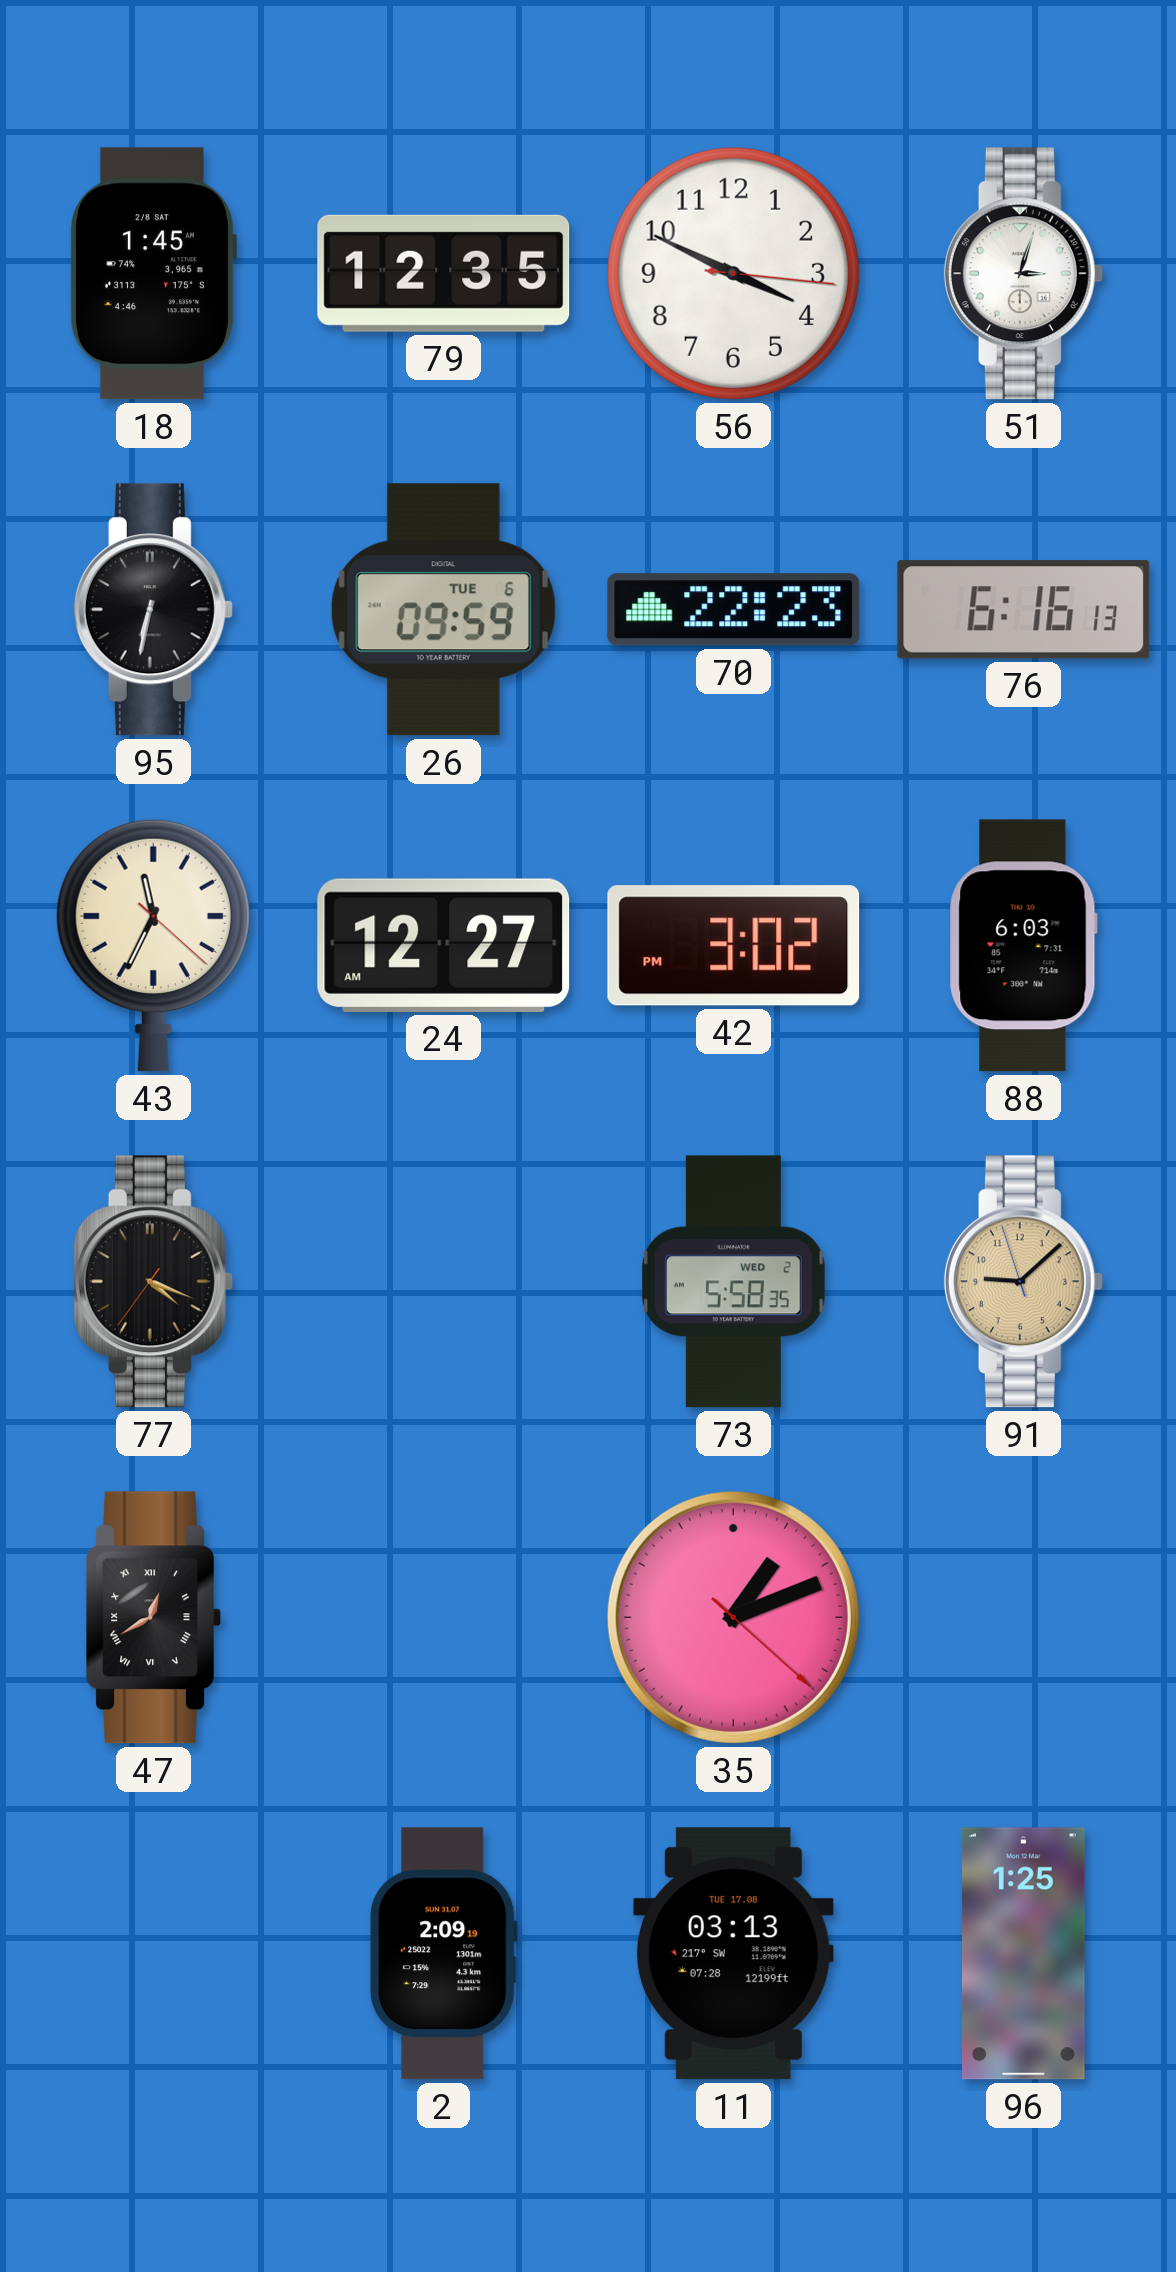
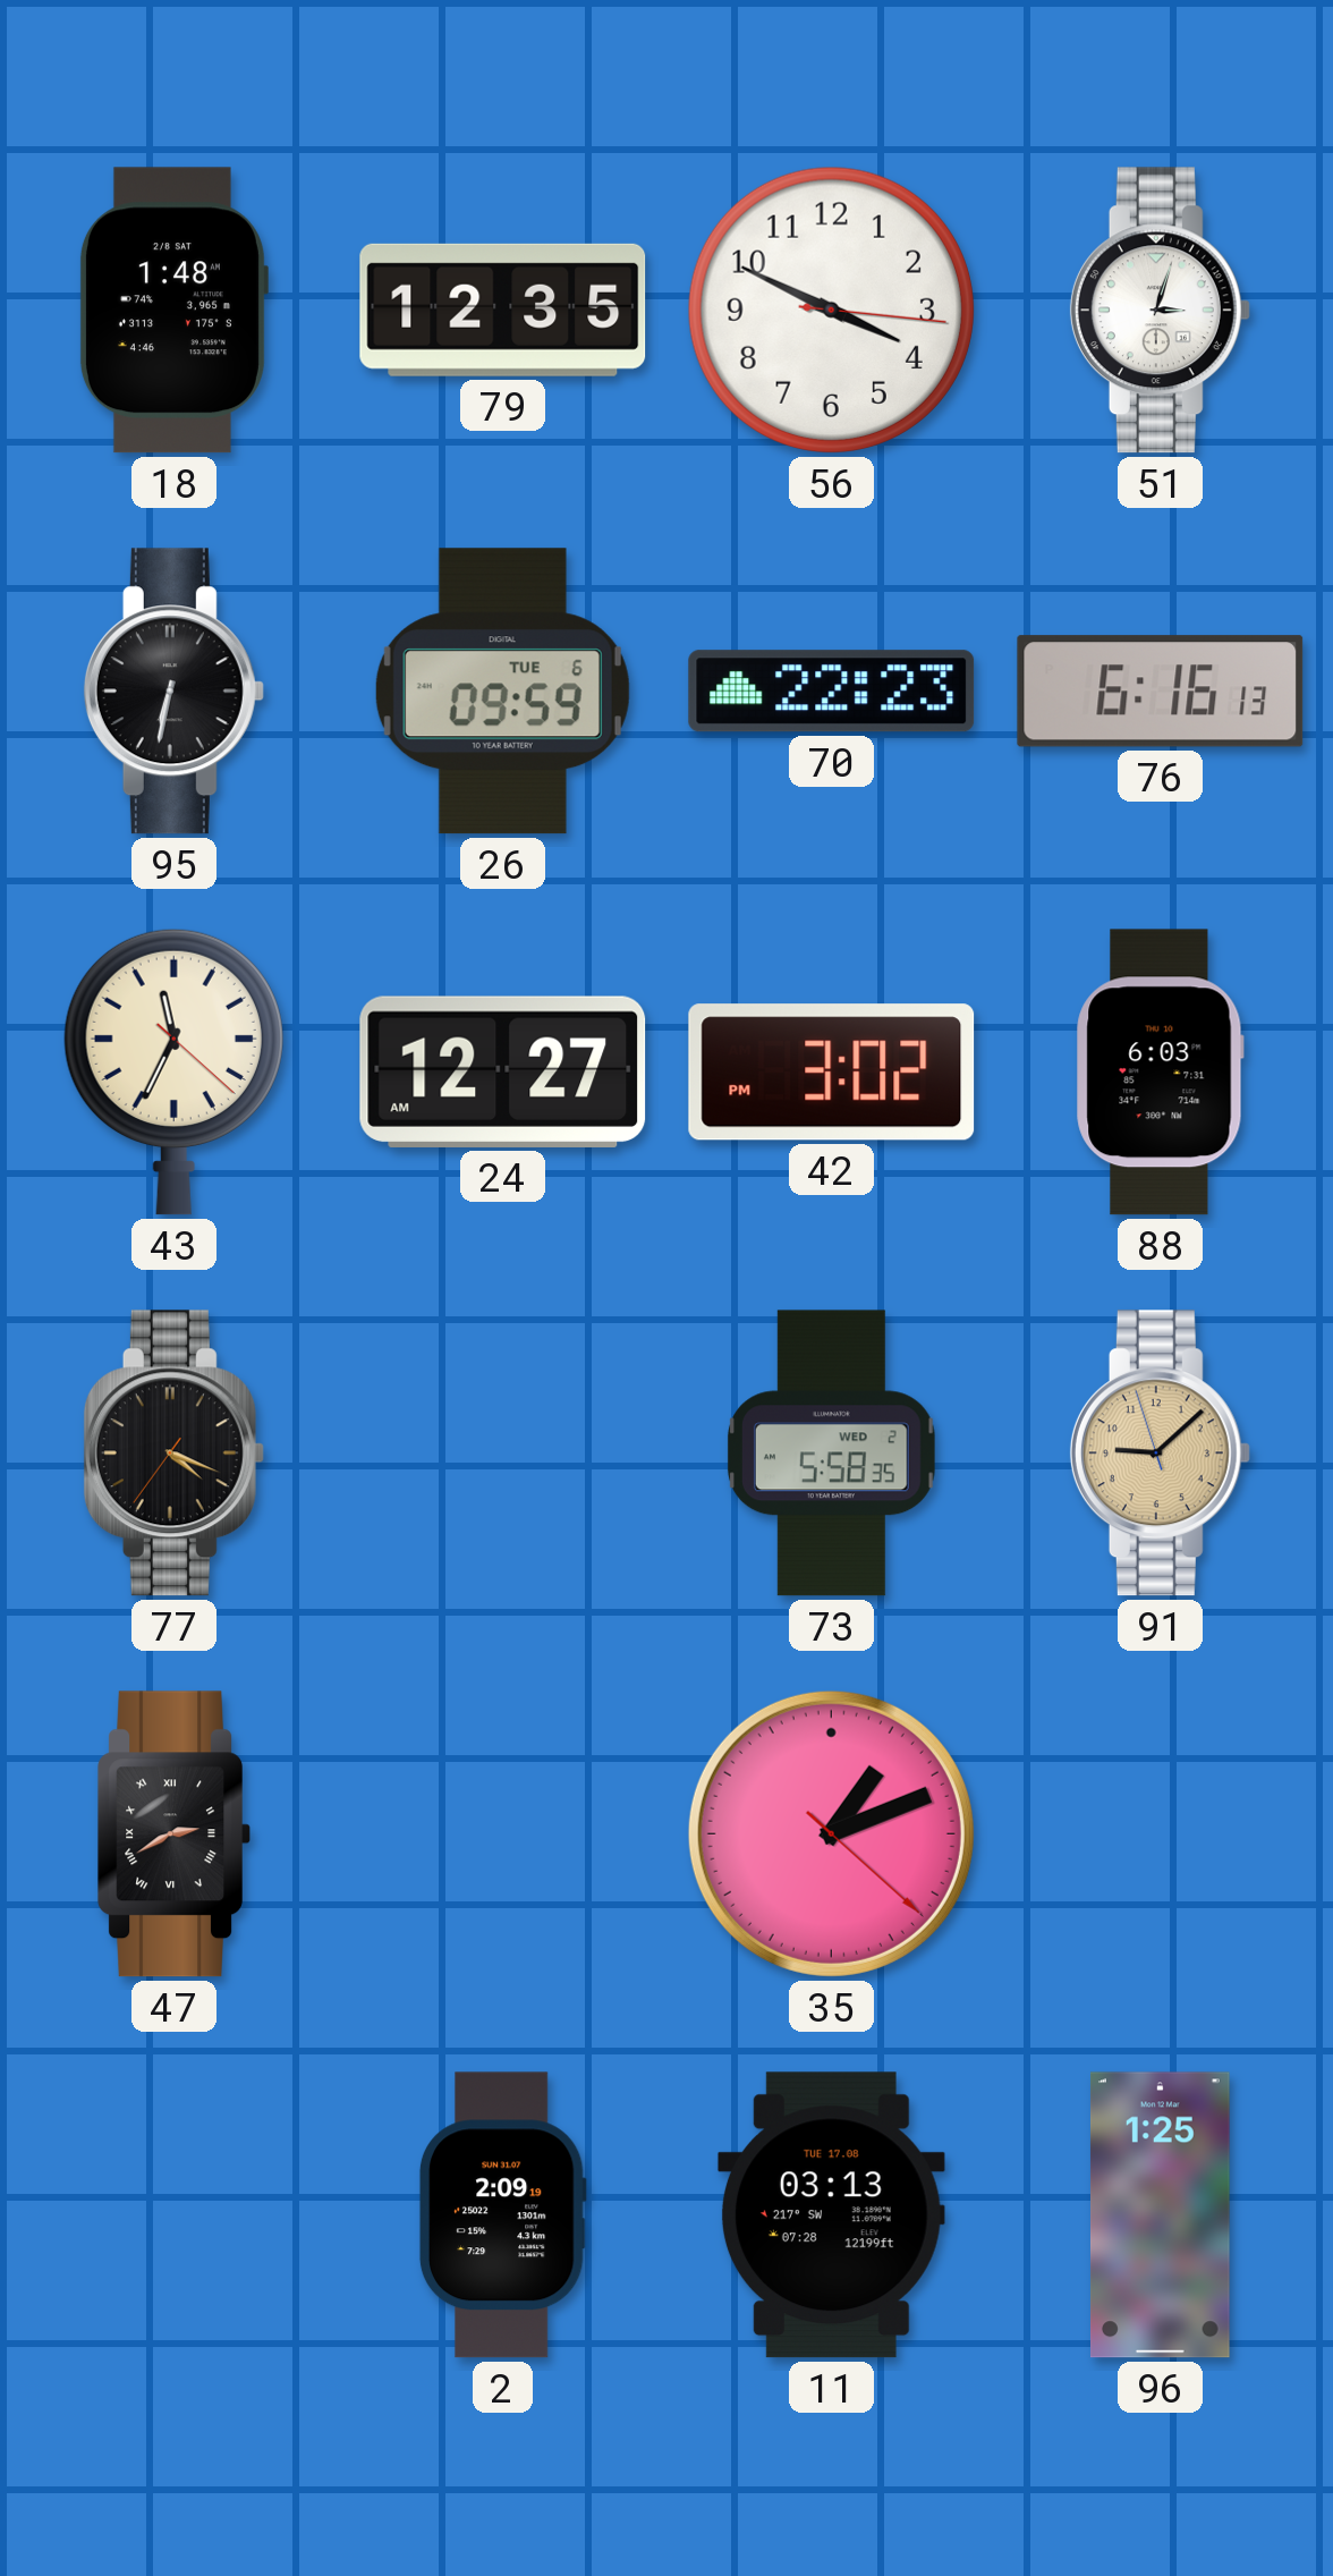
18: 1:45 -> 1:48
47: 12:40 -> 2:40
